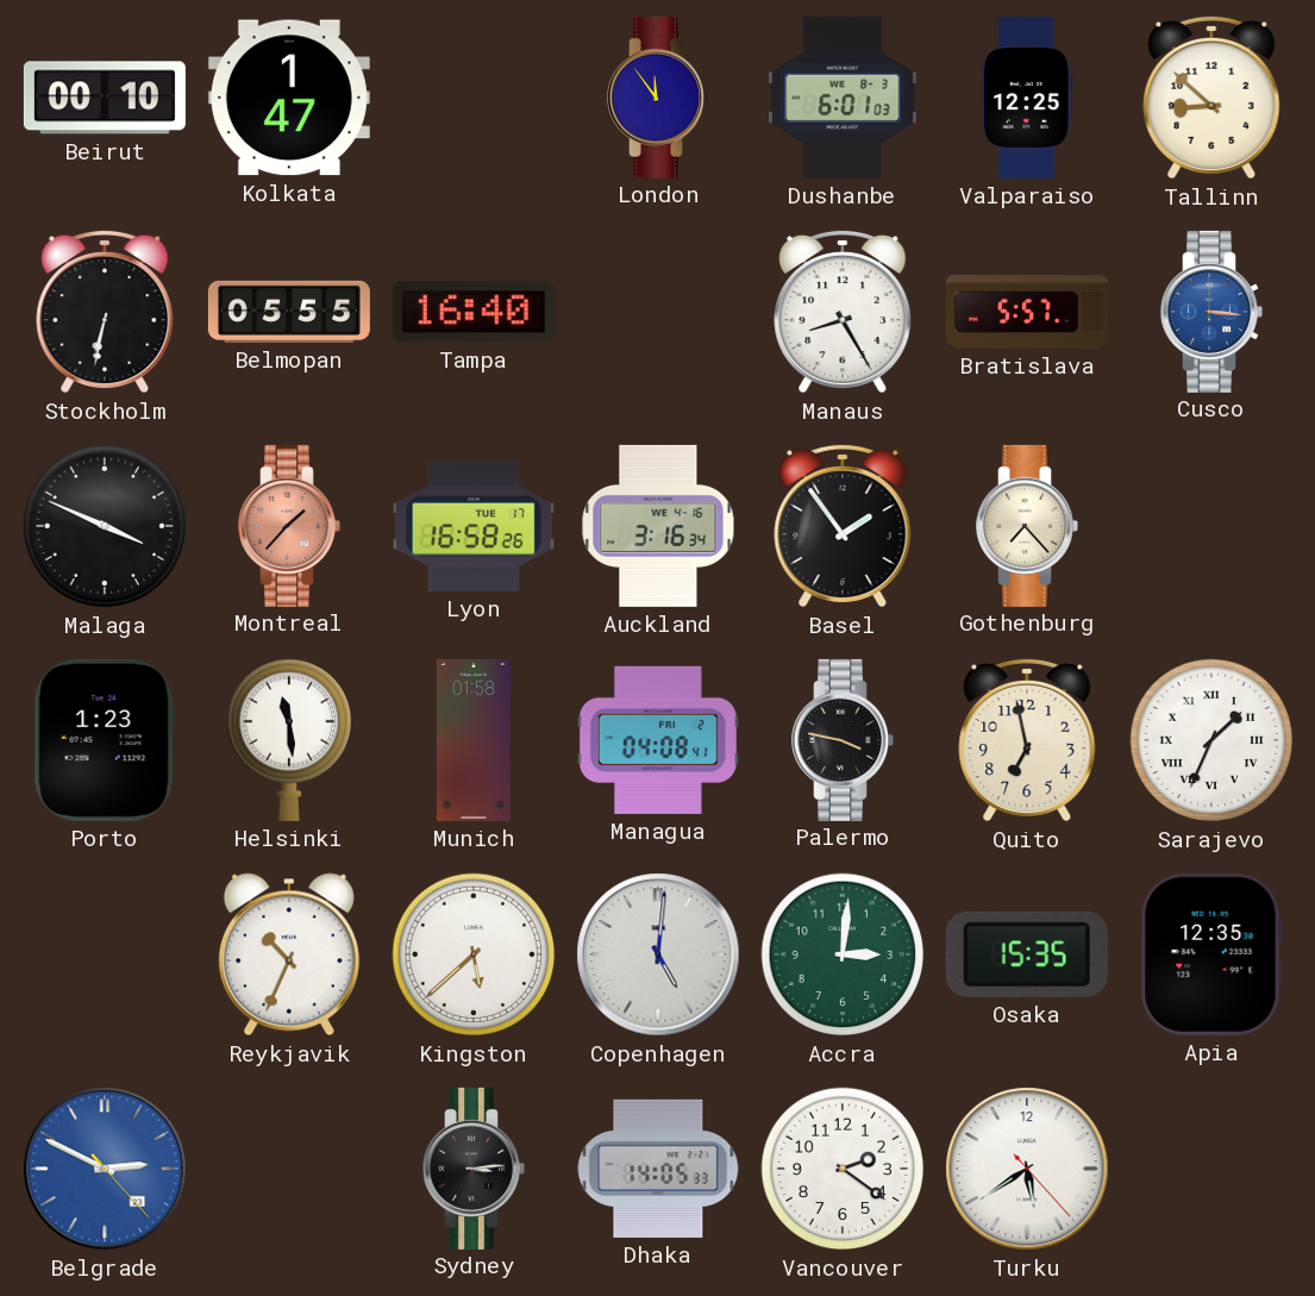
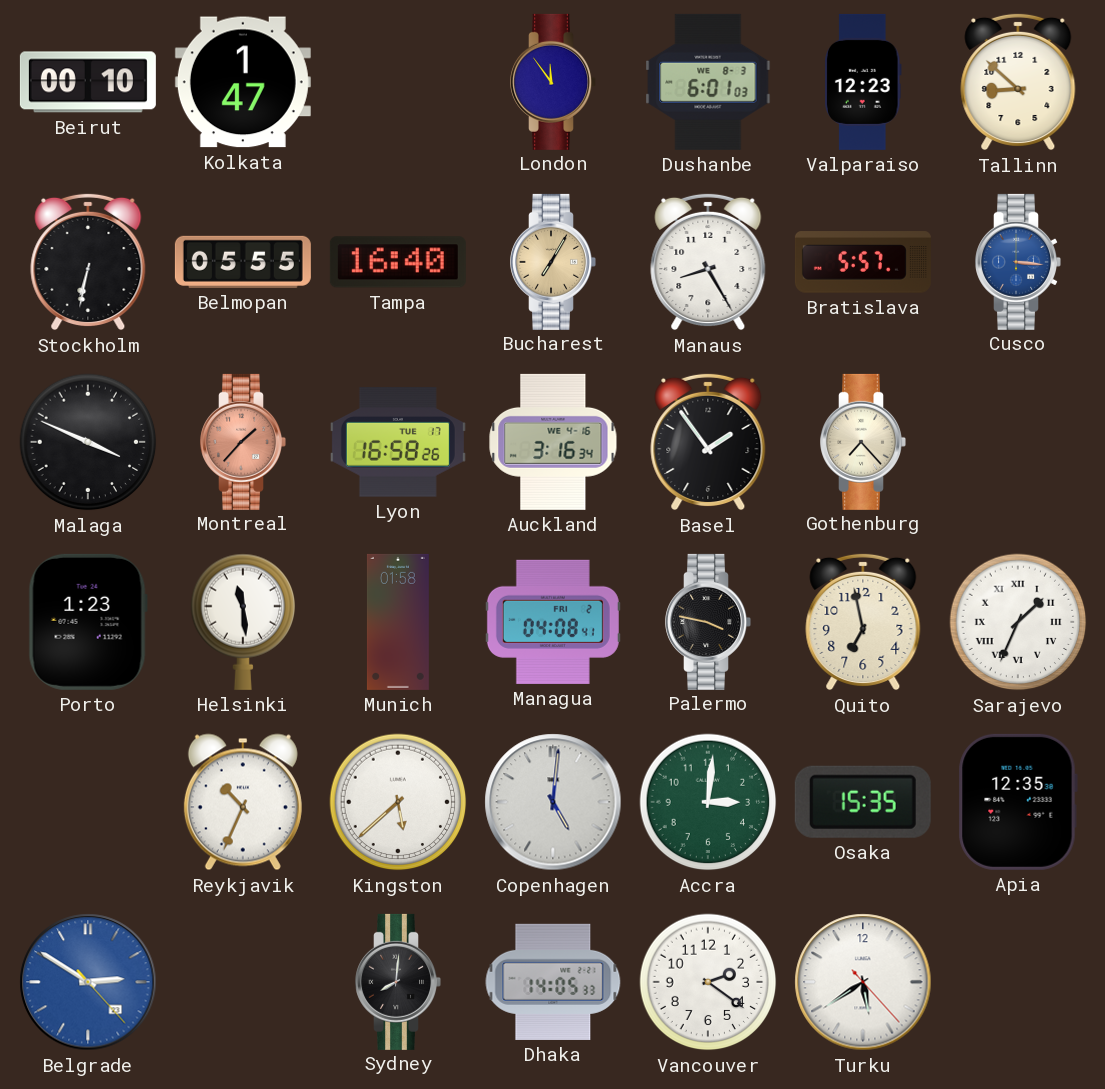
Valparaiso: 12:25 -> 12:23
Bucharest: none -> 7:05
Belgrade: 2:49 -> 2:50
Sydney: 3:14 -> 8:01
